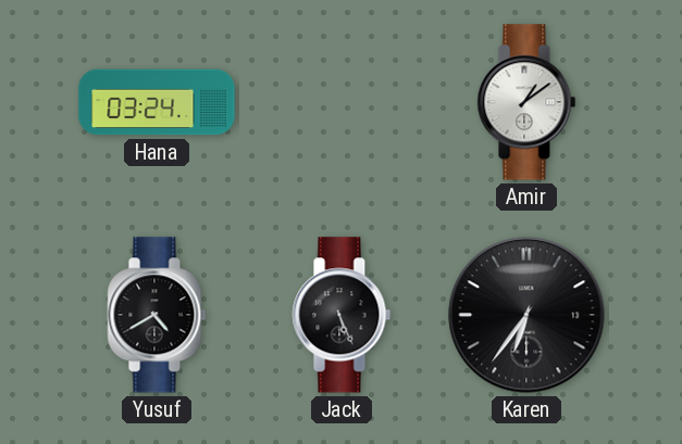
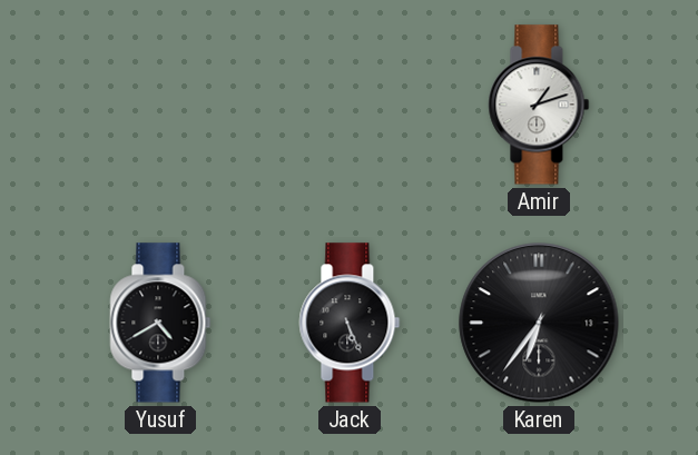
Hana: 03:24 -> none
Amir: 1:09 -> 1:12
